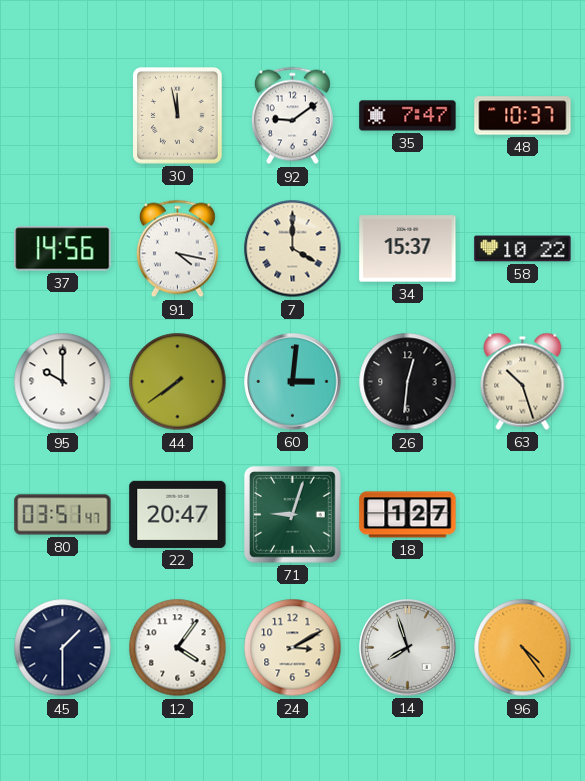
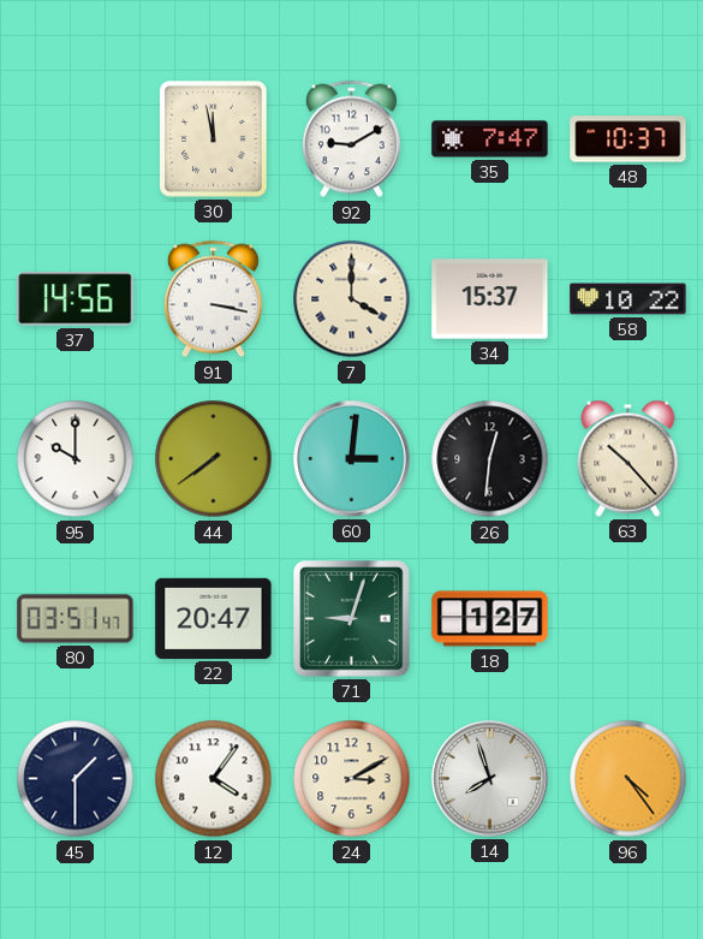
92: 9:09 -> 9:10
91: 4:17 -> 3:17
63: 10:27 -> 10:23
